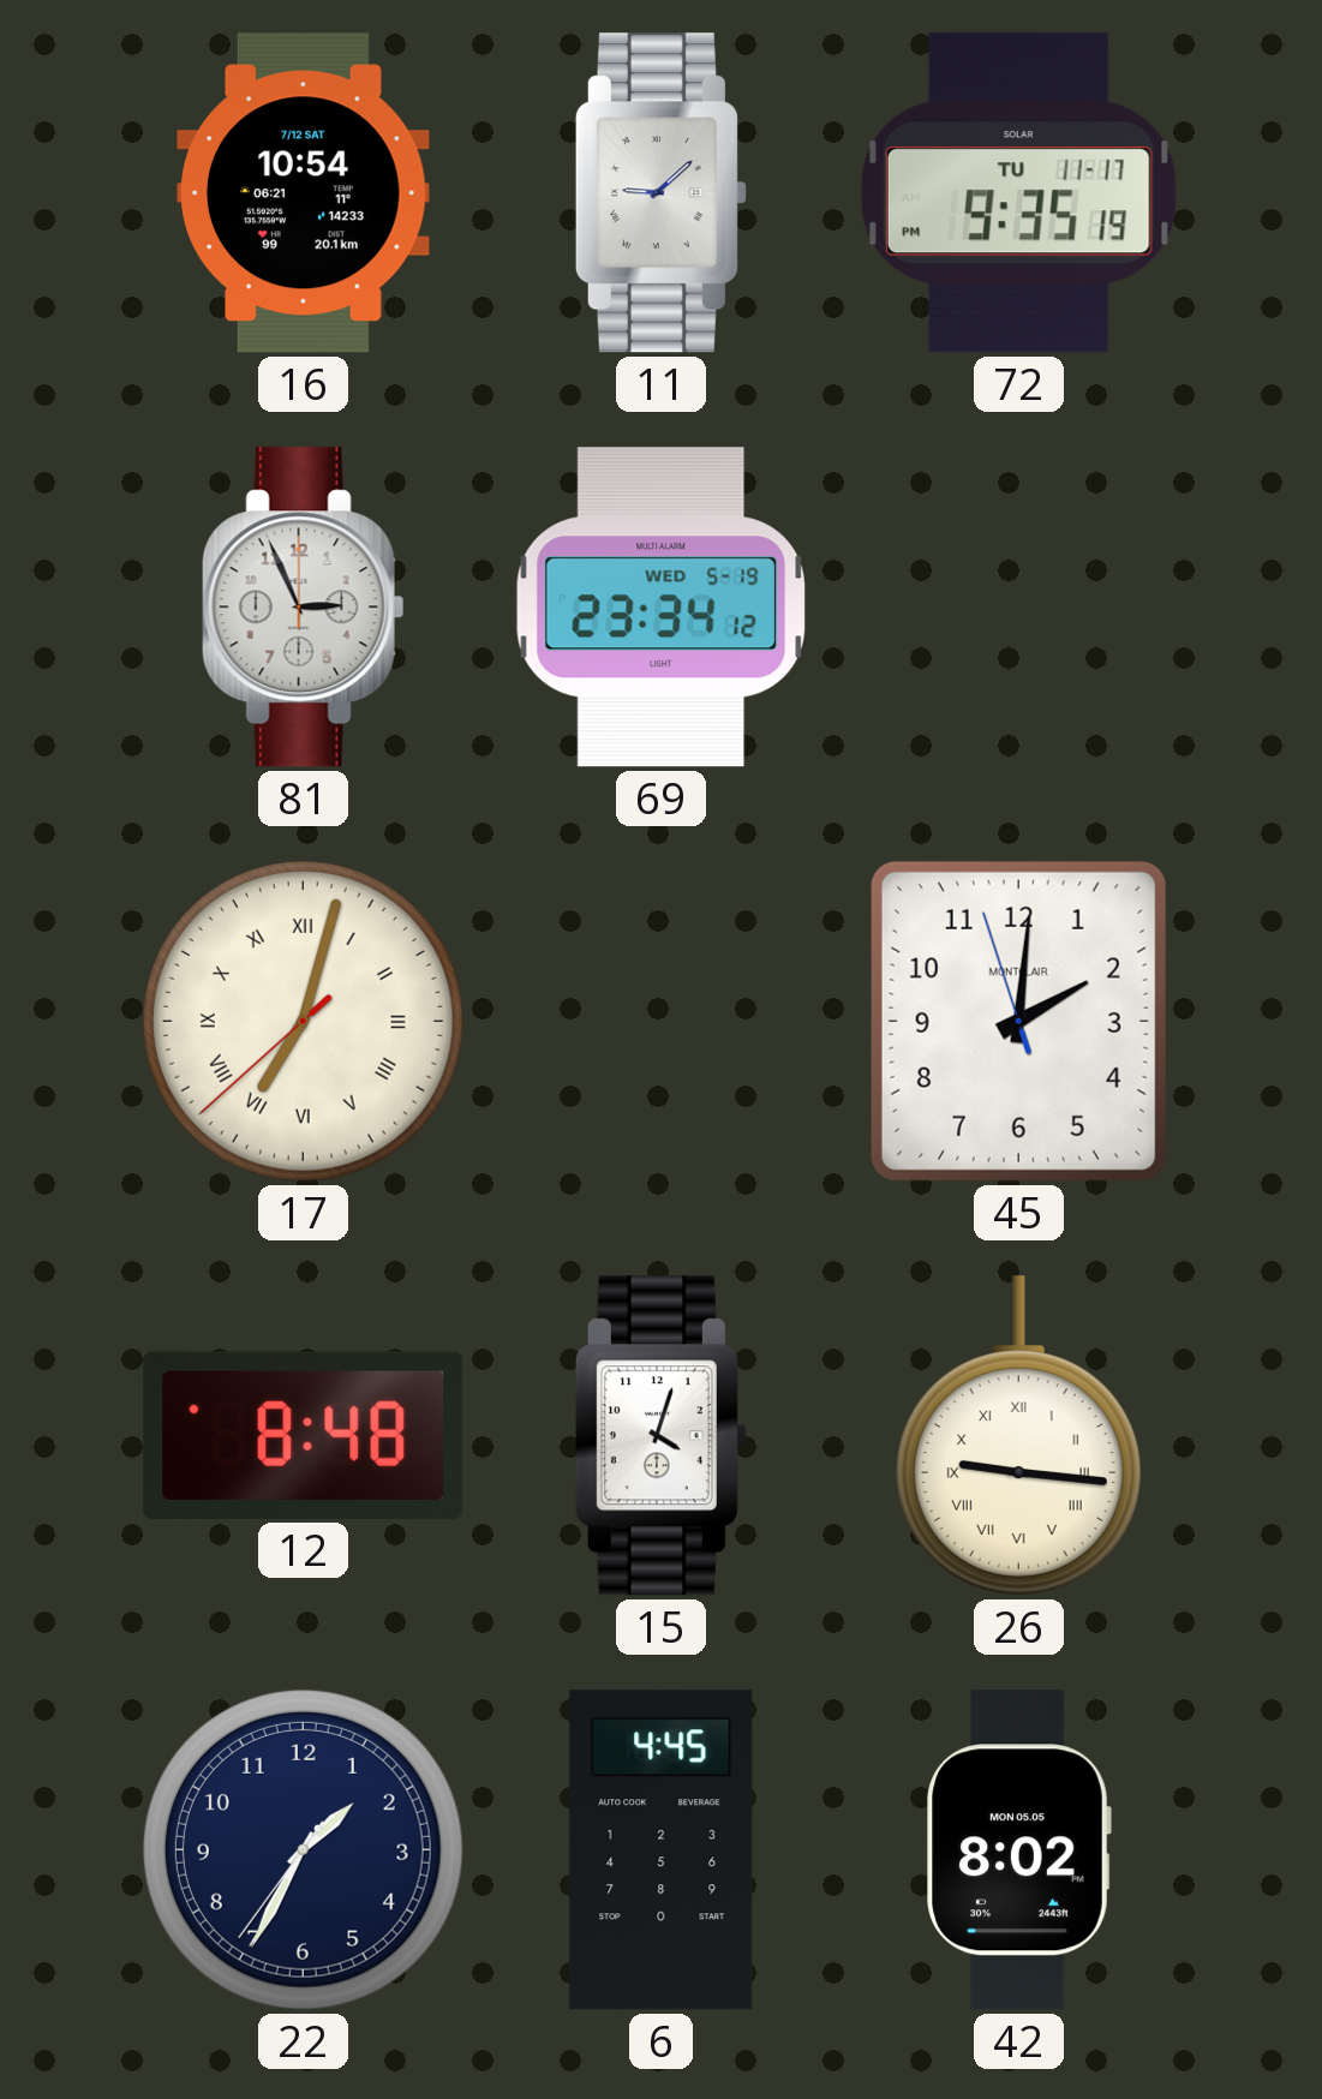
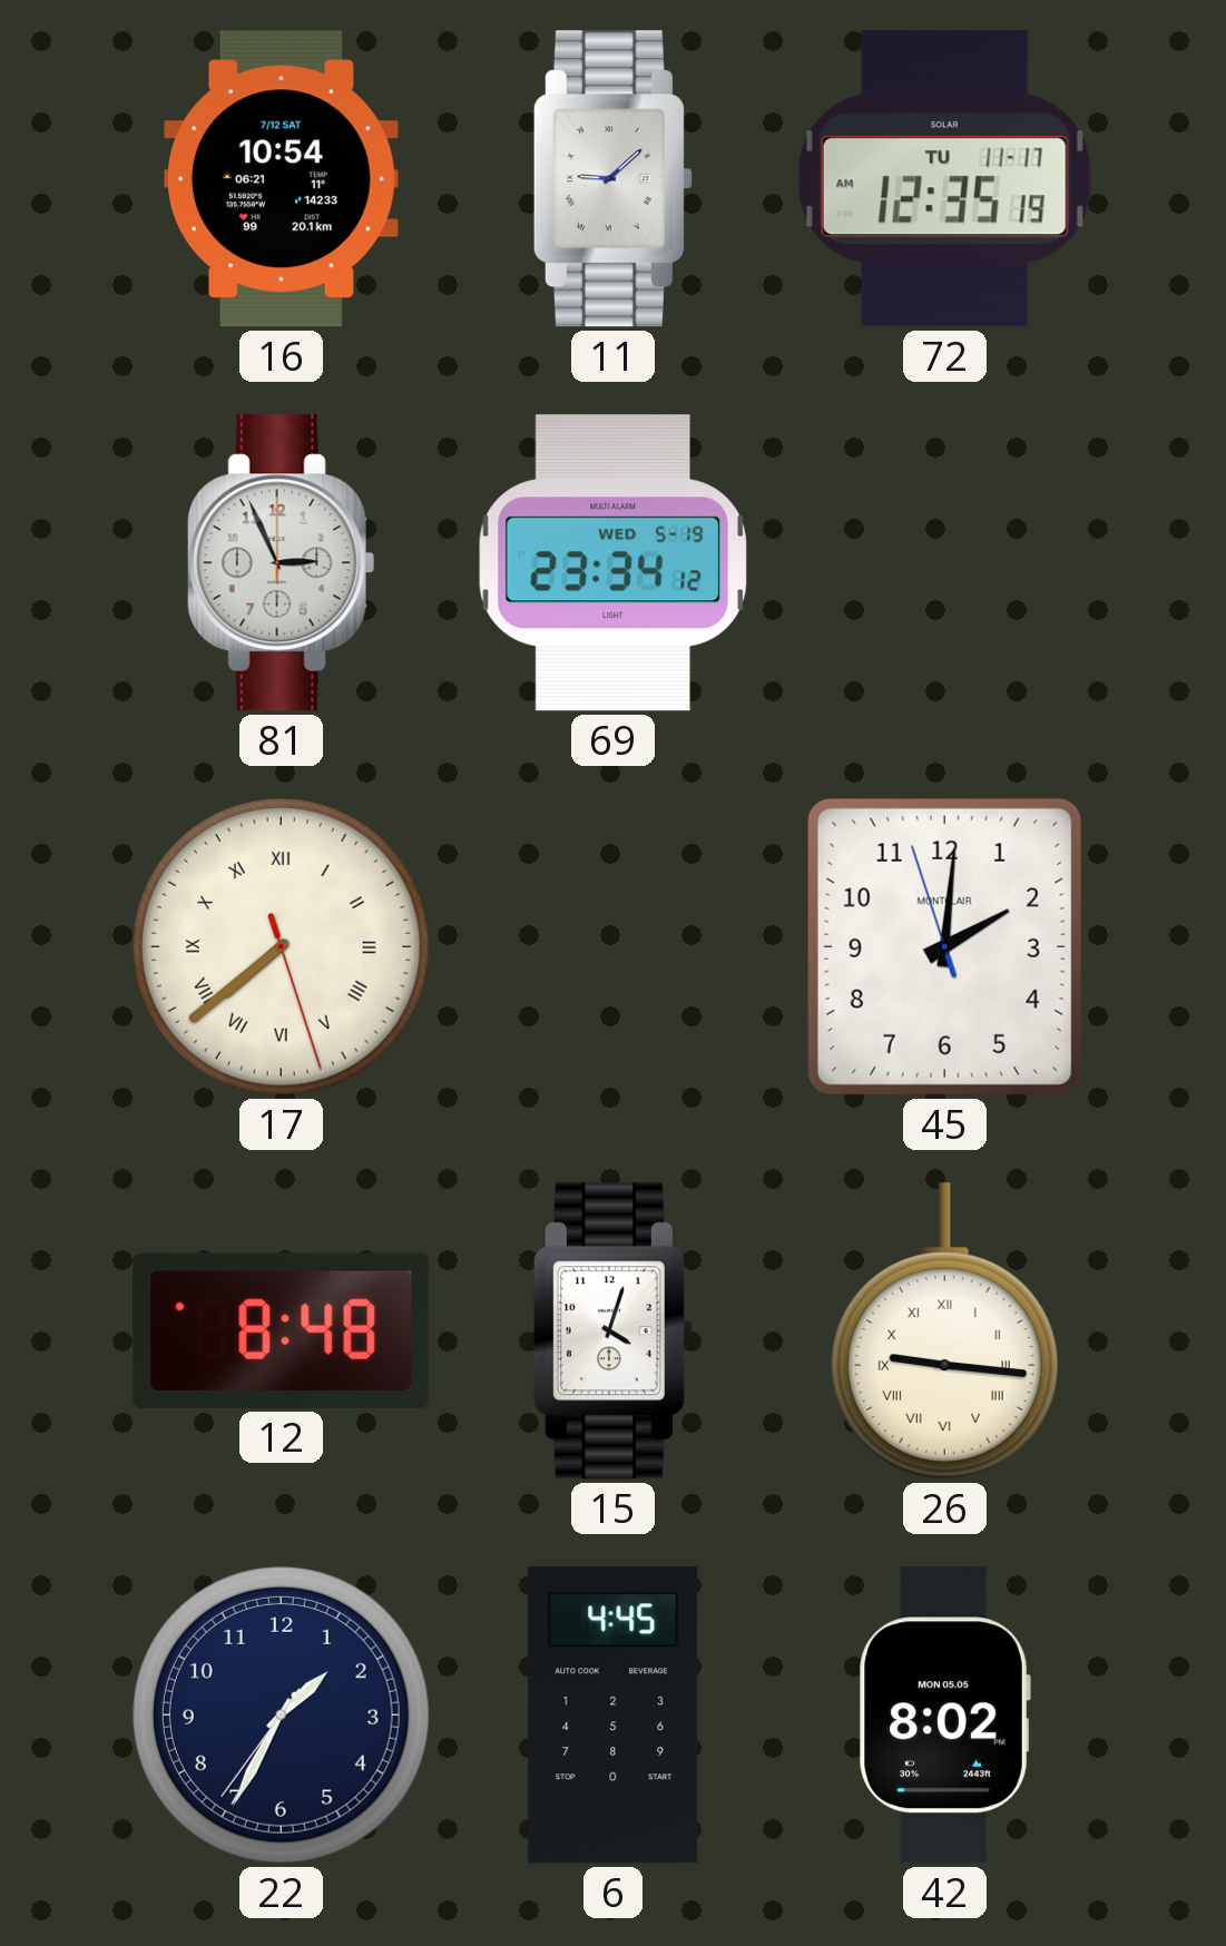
72: 9:35 -> 12:35
17: 7:02 -> 7:38
